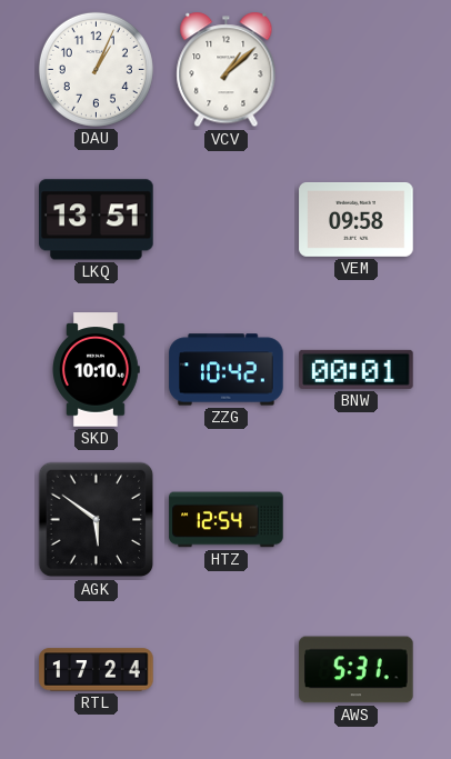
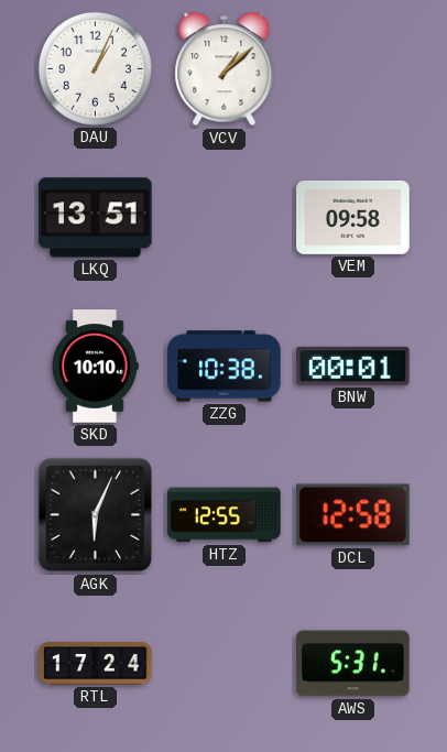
ZZG: 10:42 -> 10:38
AGK: 5:51 -> 6:04
HTZ: 12:54 -> 12:55
DCL: none -> 12:58
